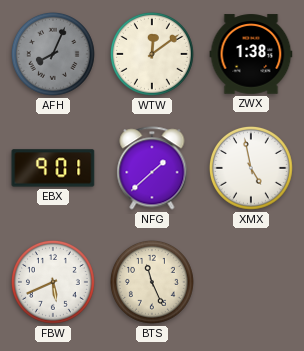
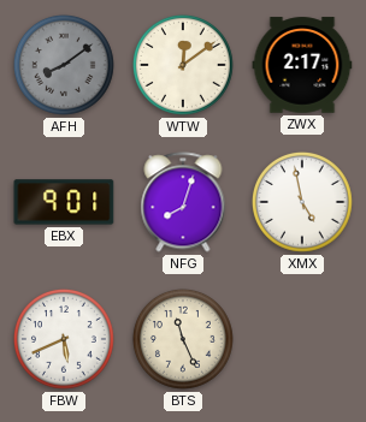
AFH: 8:04 -> 8:09
ZWX: 1:38 -> 2:17
NFG: 1:38 -> 8:03
